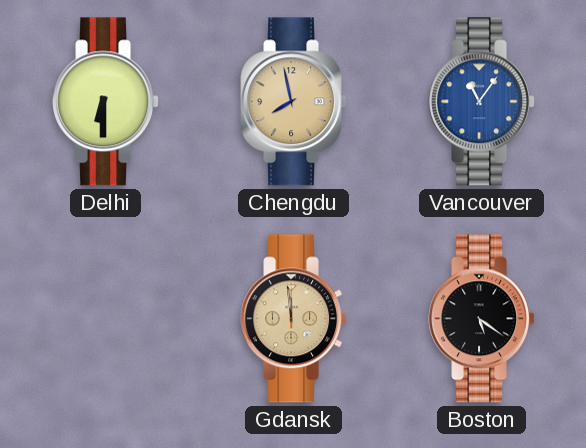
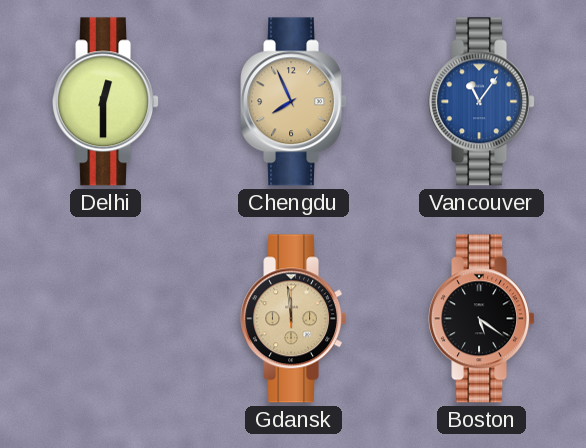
Delhi: 6:30 -> 12:30
Chengdu: 7:58 -> 7:56
